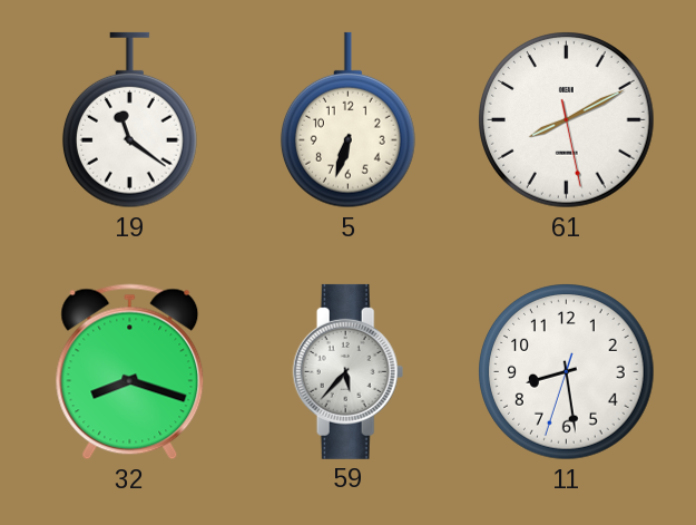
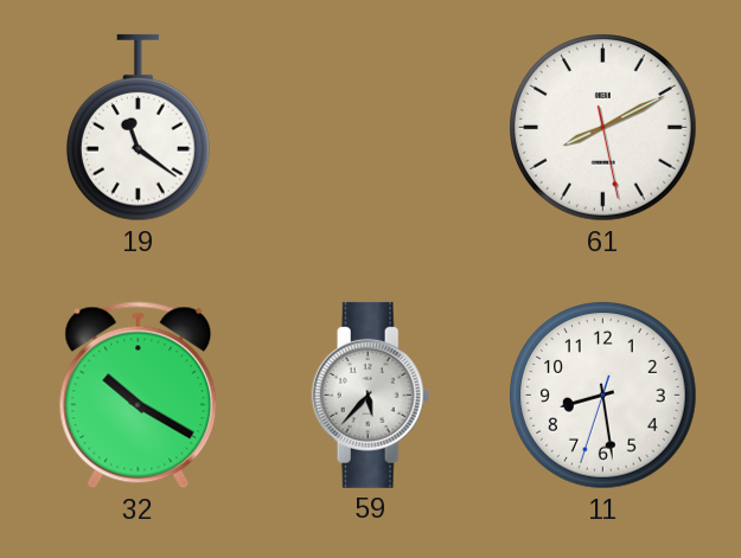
5: 6:33 -> none
32: 8:18 -> 10:20
